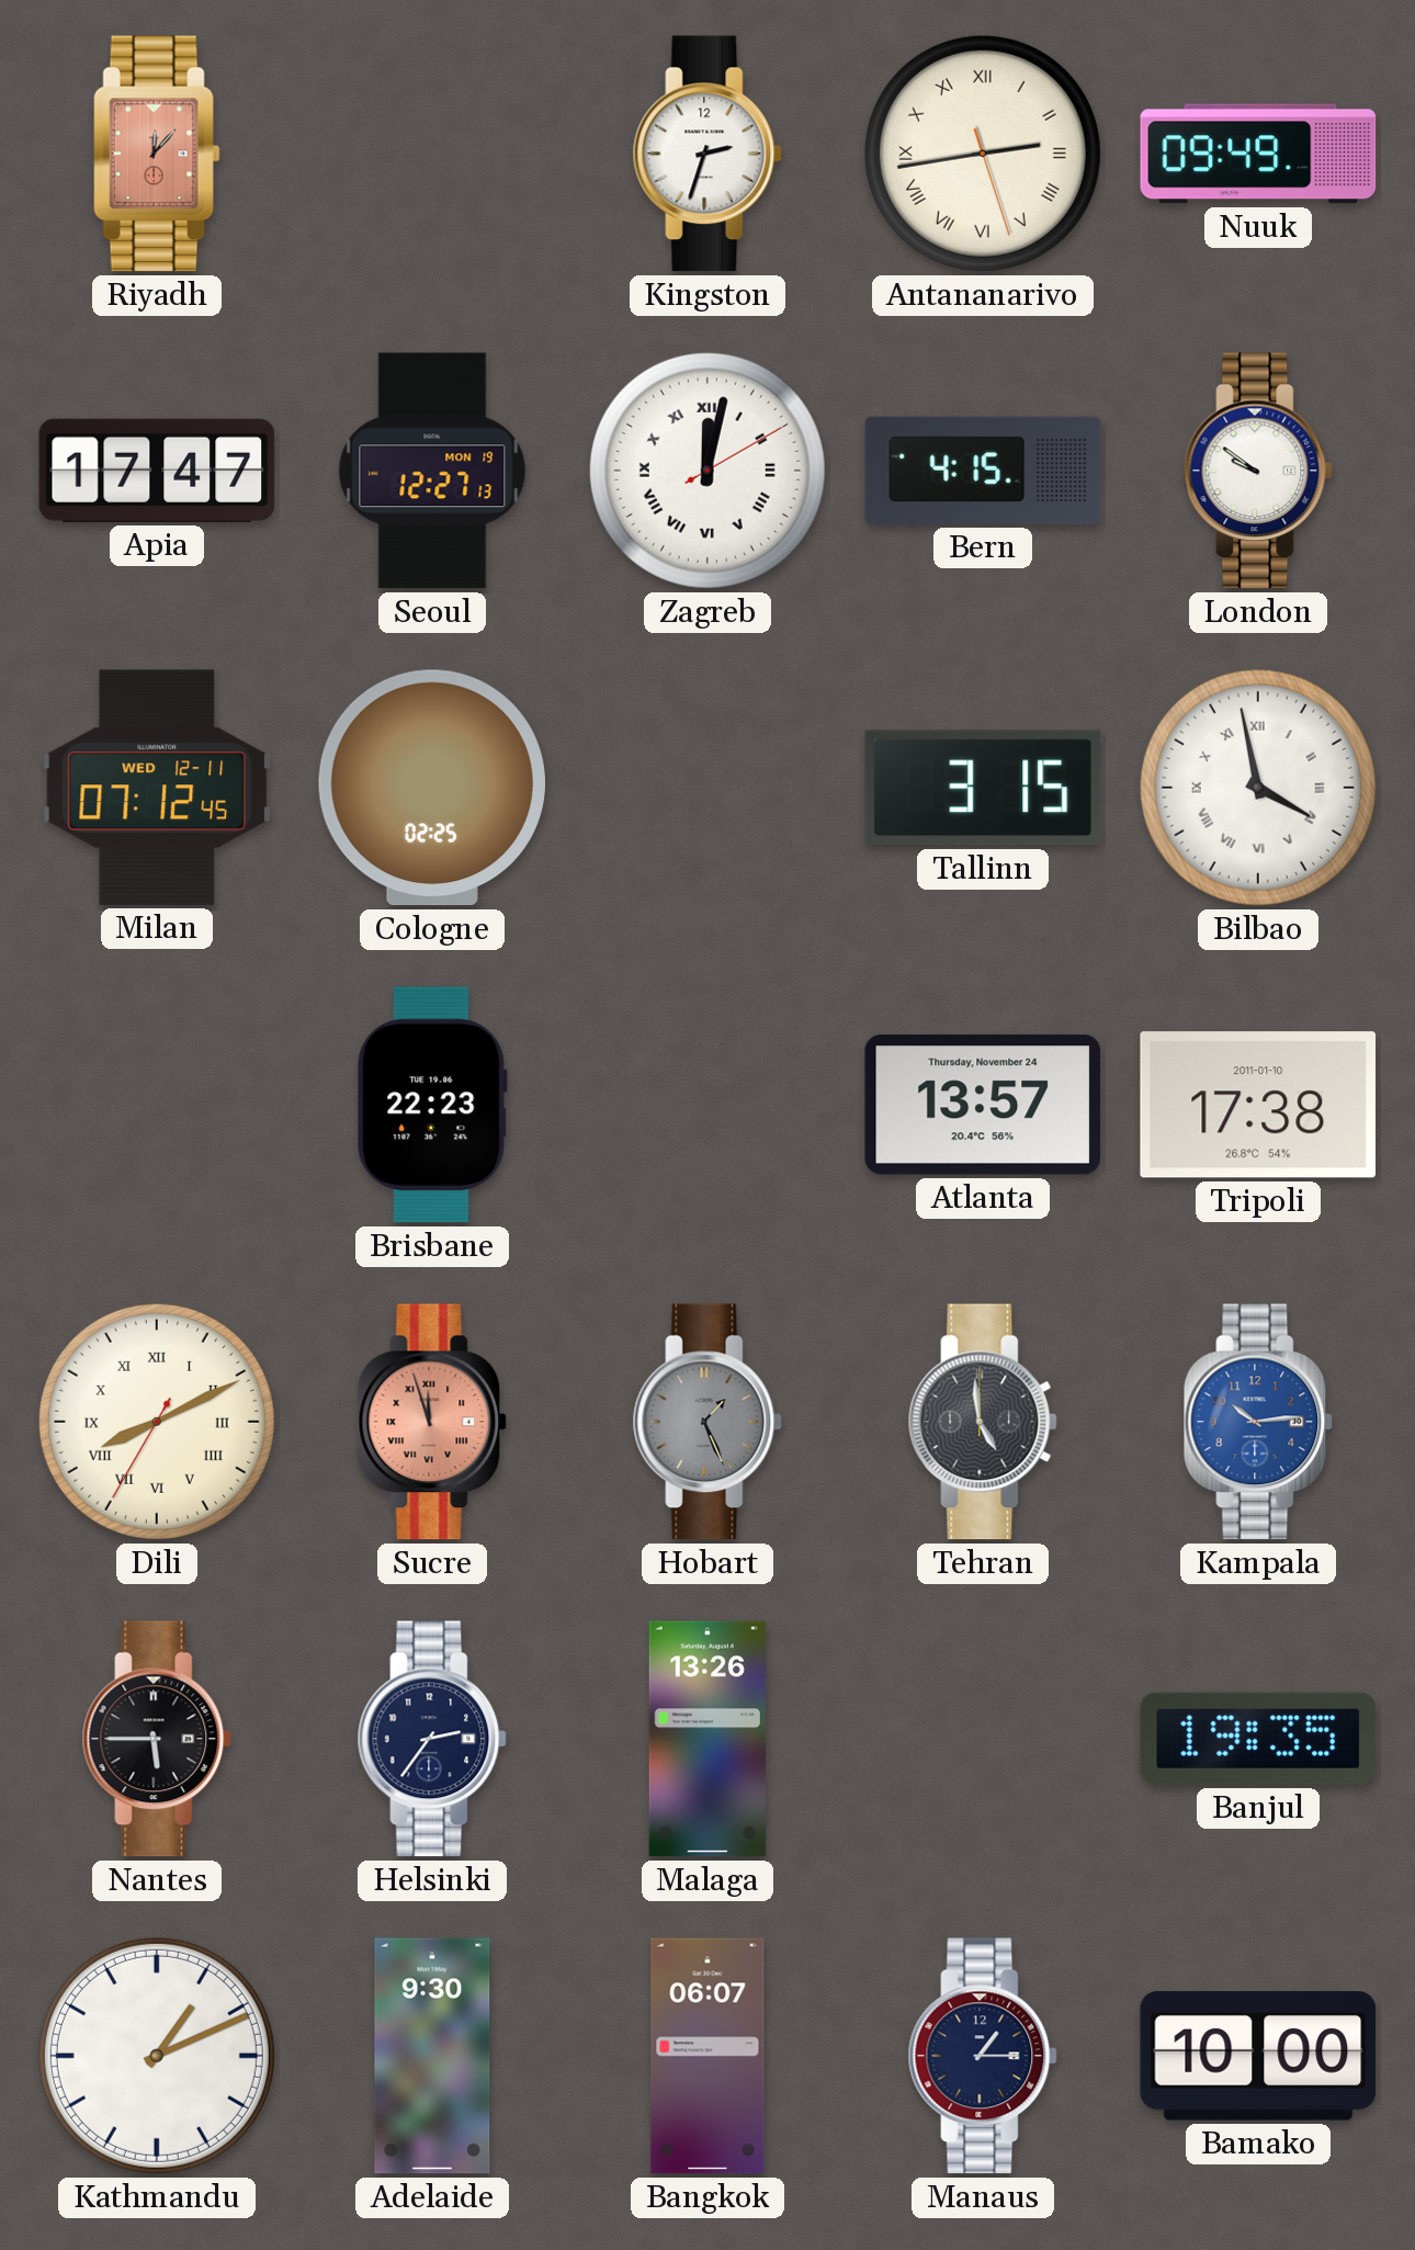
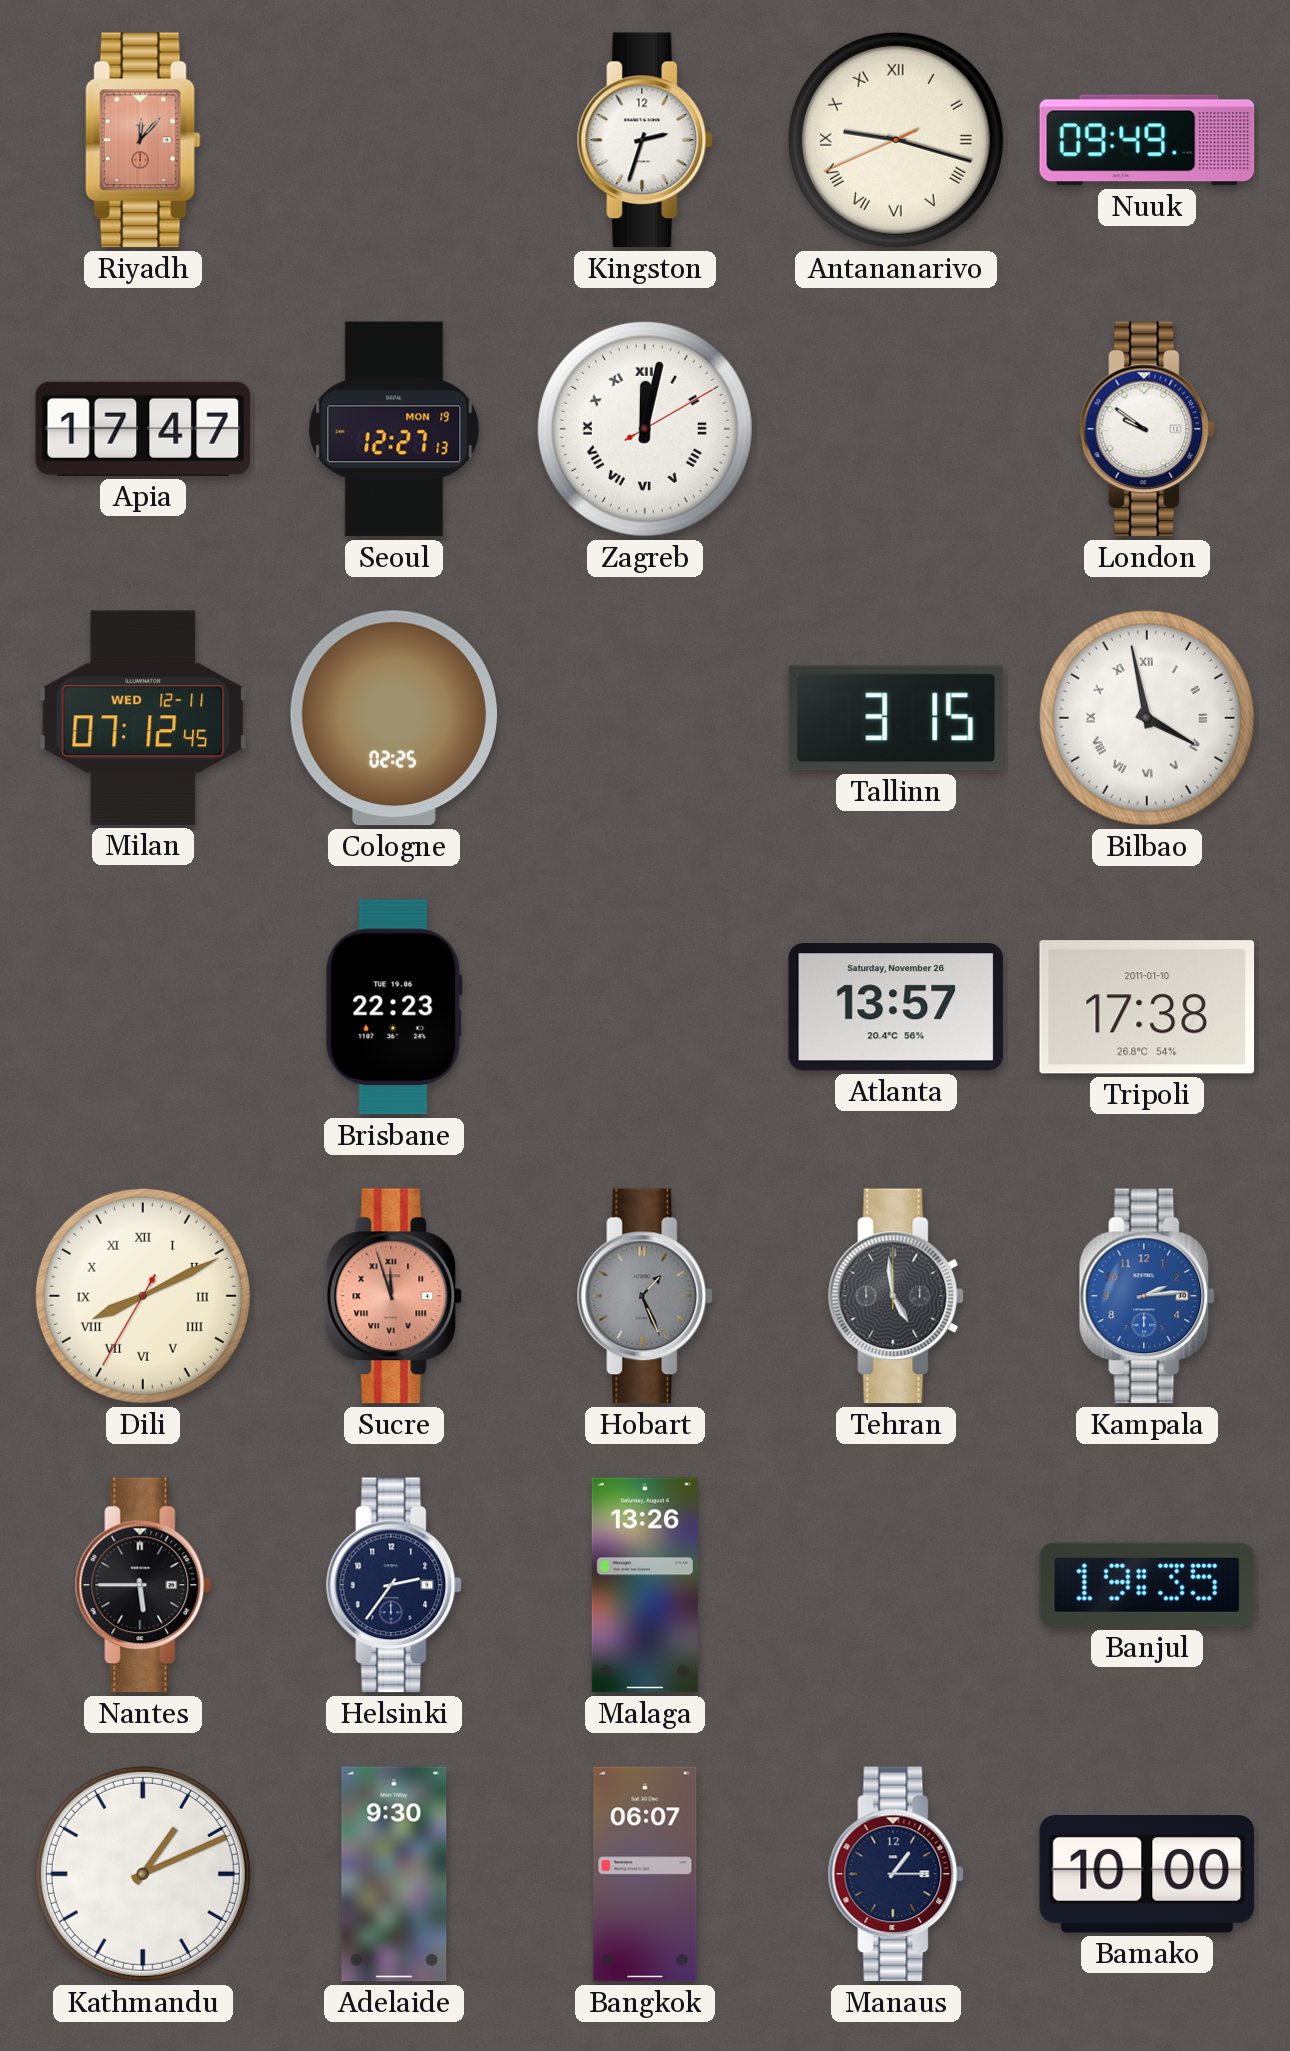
Antananarivo: 2:43 -> 9:17
Bern: 4:15 -> none
Atlanta date: Thursday, November 24 -> Saturday, November 26
Kampala: 10:14 -> 2:14
